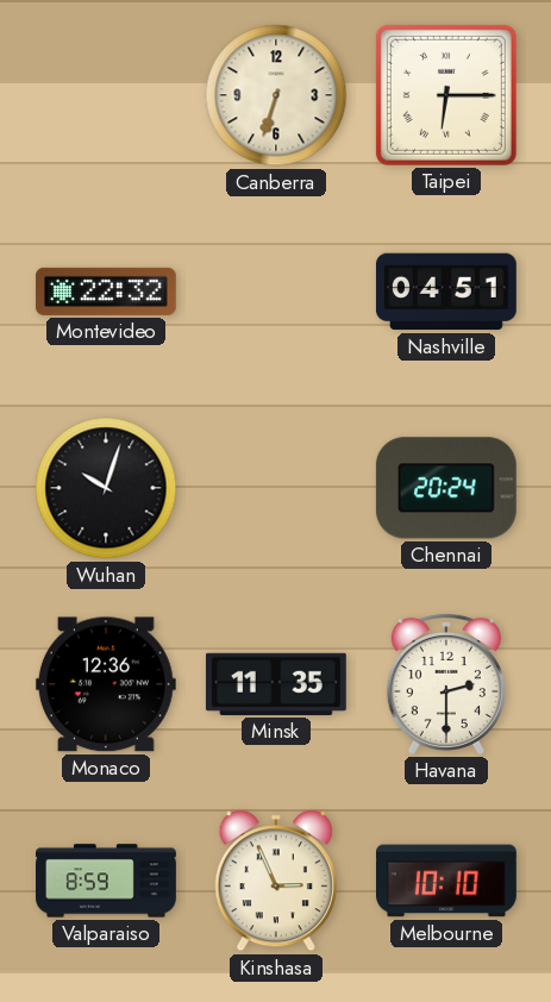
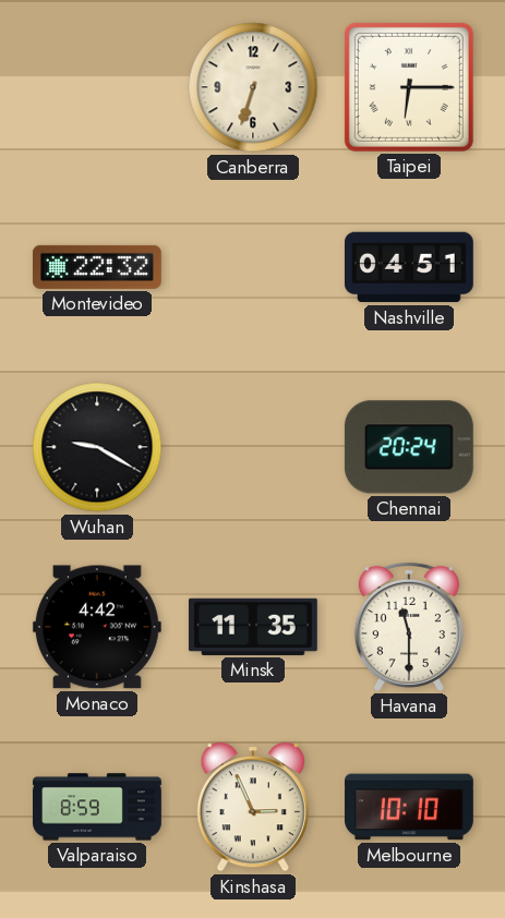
Wuhan: 10:03 -> 9:20
Monaco: 12:36 -> 4:42
Havana: 2:30 -> 11:30
